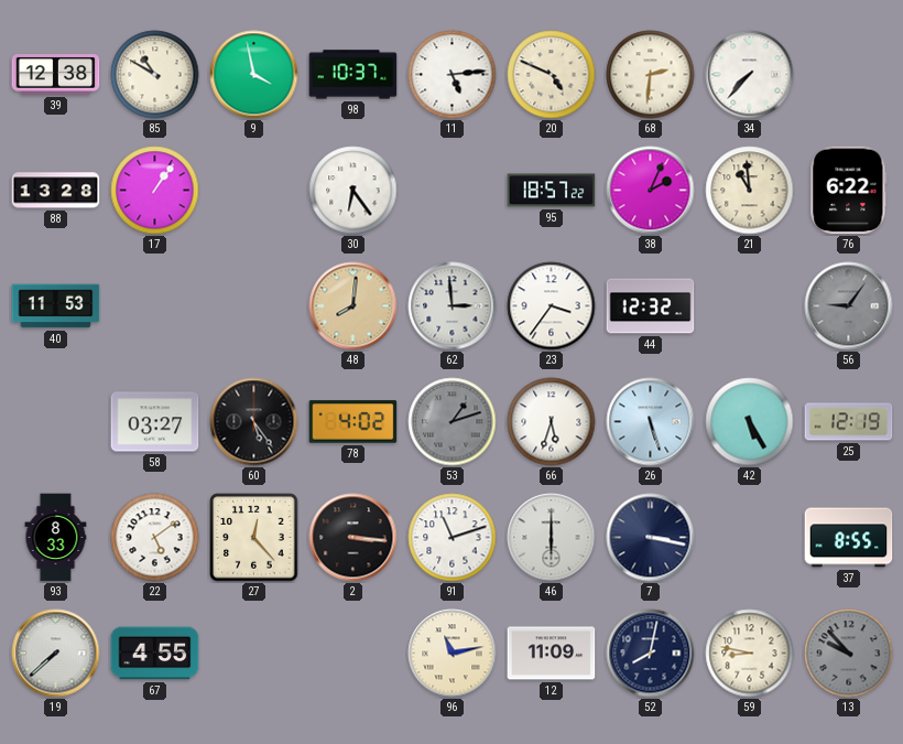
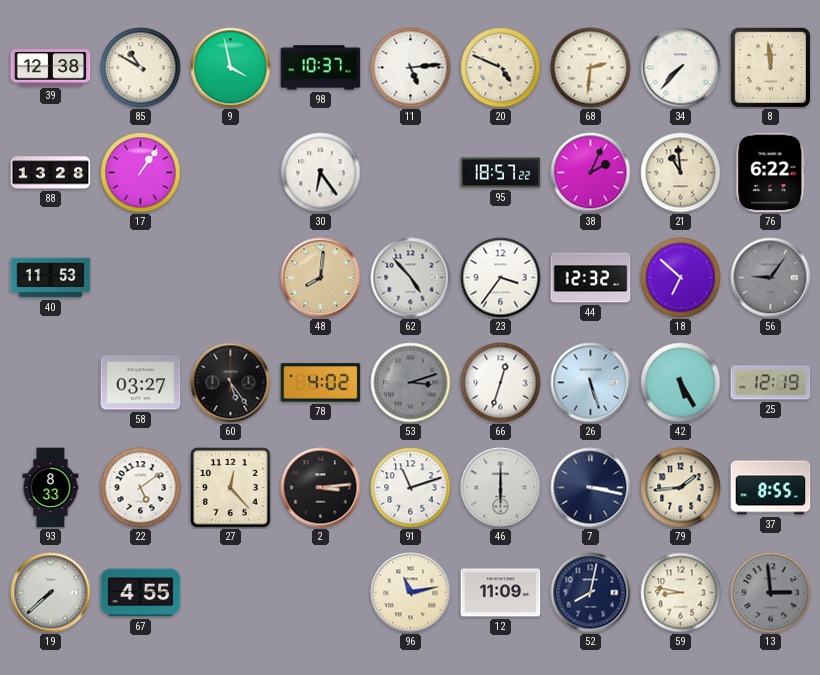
8: none -> 11:59
62: 2:59 -> 4:53
18: none -> 6:52
53: 1:12 -> 3:12
66: 5:33 -> 12:33
2: 3:16 -> 3:14
79: none -> 1:44
13: 9:53 -> 2:59
